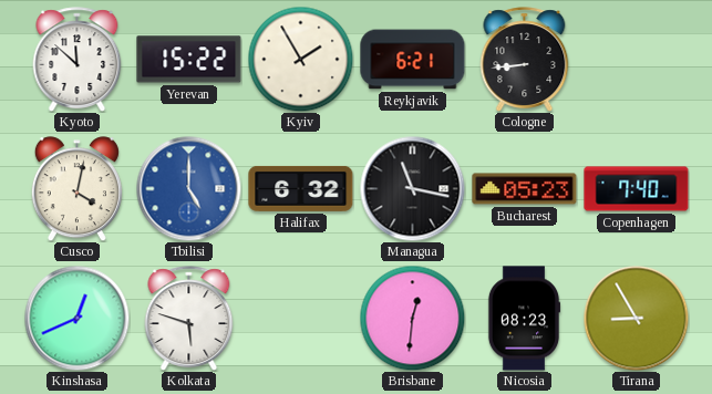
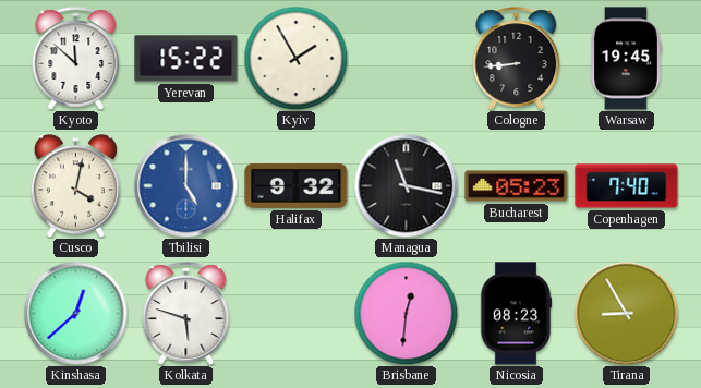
Reykjavik: 6:21 -> none
Warsaw: none -> 19:45
Halifax: 6:32 -> 9:32
Kinshasa: 12:41 -> 12:38
